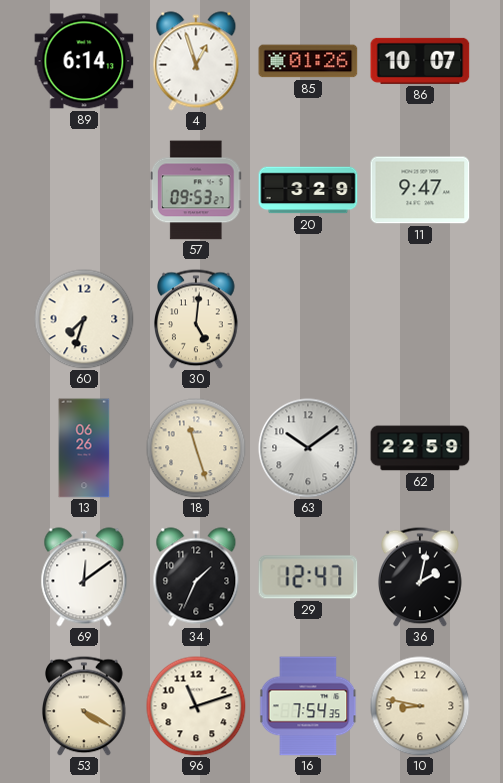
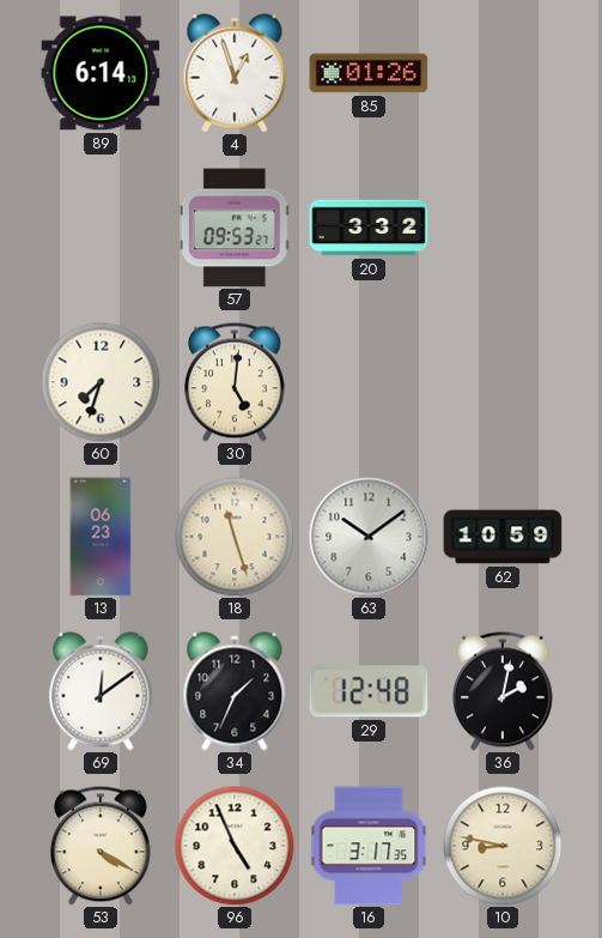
86: 10:07 -> none
20: 3:29 -> 3:32
11: 9:47 -> none
13: 06:26 -> 06:23
62: 22:59 -> 10:59
29: 12:47 -> 12:48
96: 11:12 -> 4:56
16: 7:54 -> 3:17
